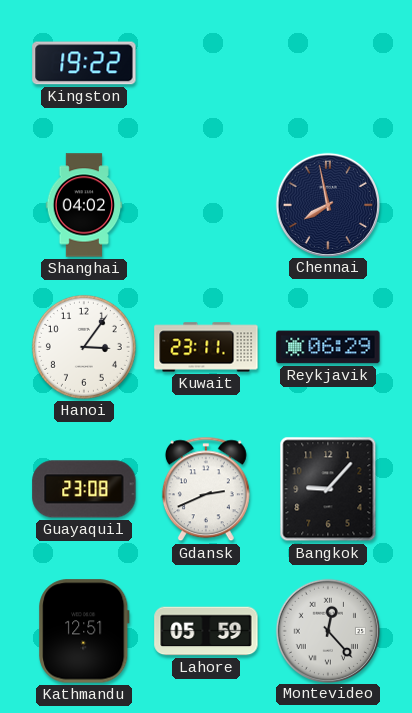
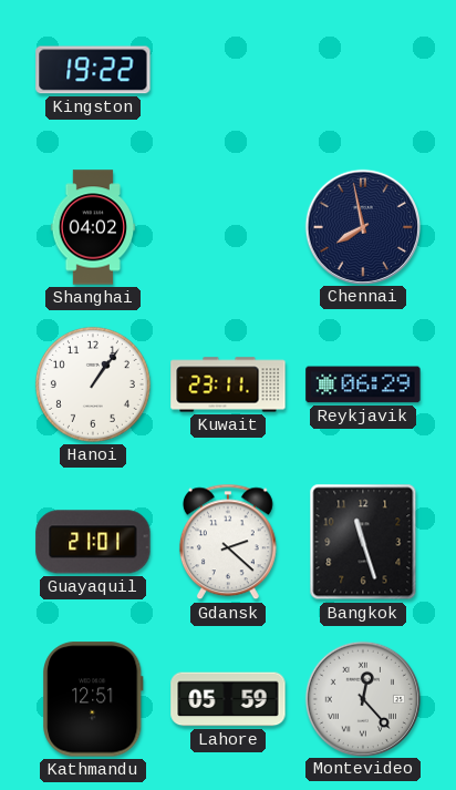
Hanoi: 3:06 -> 1:06
Guayaquil: 23:08 -> 21:01
Gdansk: 2:41 -> 2:22
Bangkok: 9:07 -> 11:27
